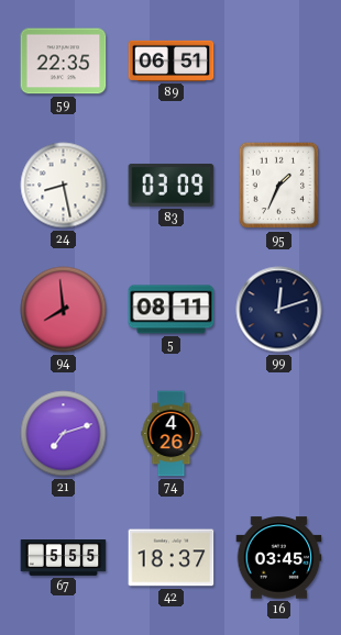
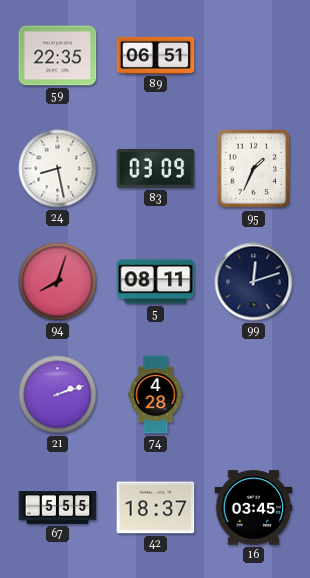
94: 7:59 -> 8:03
21: 7:12 -> 2:12
74: 4:26 -> 4:28
